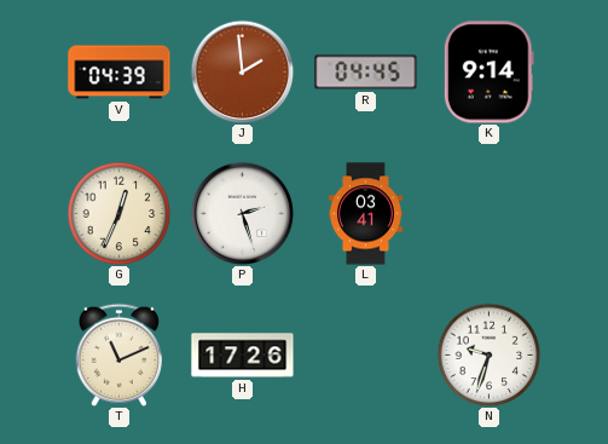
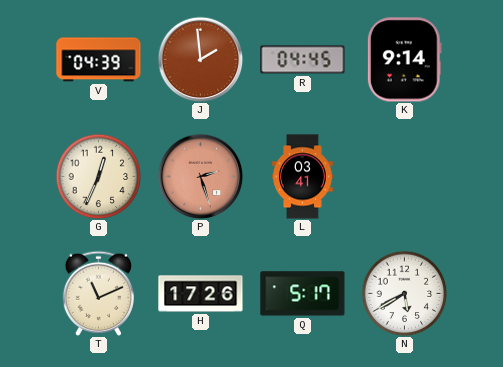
P dial: white -> salmon
Q: none -> 5:17
N: 9:33 -> 5:40
